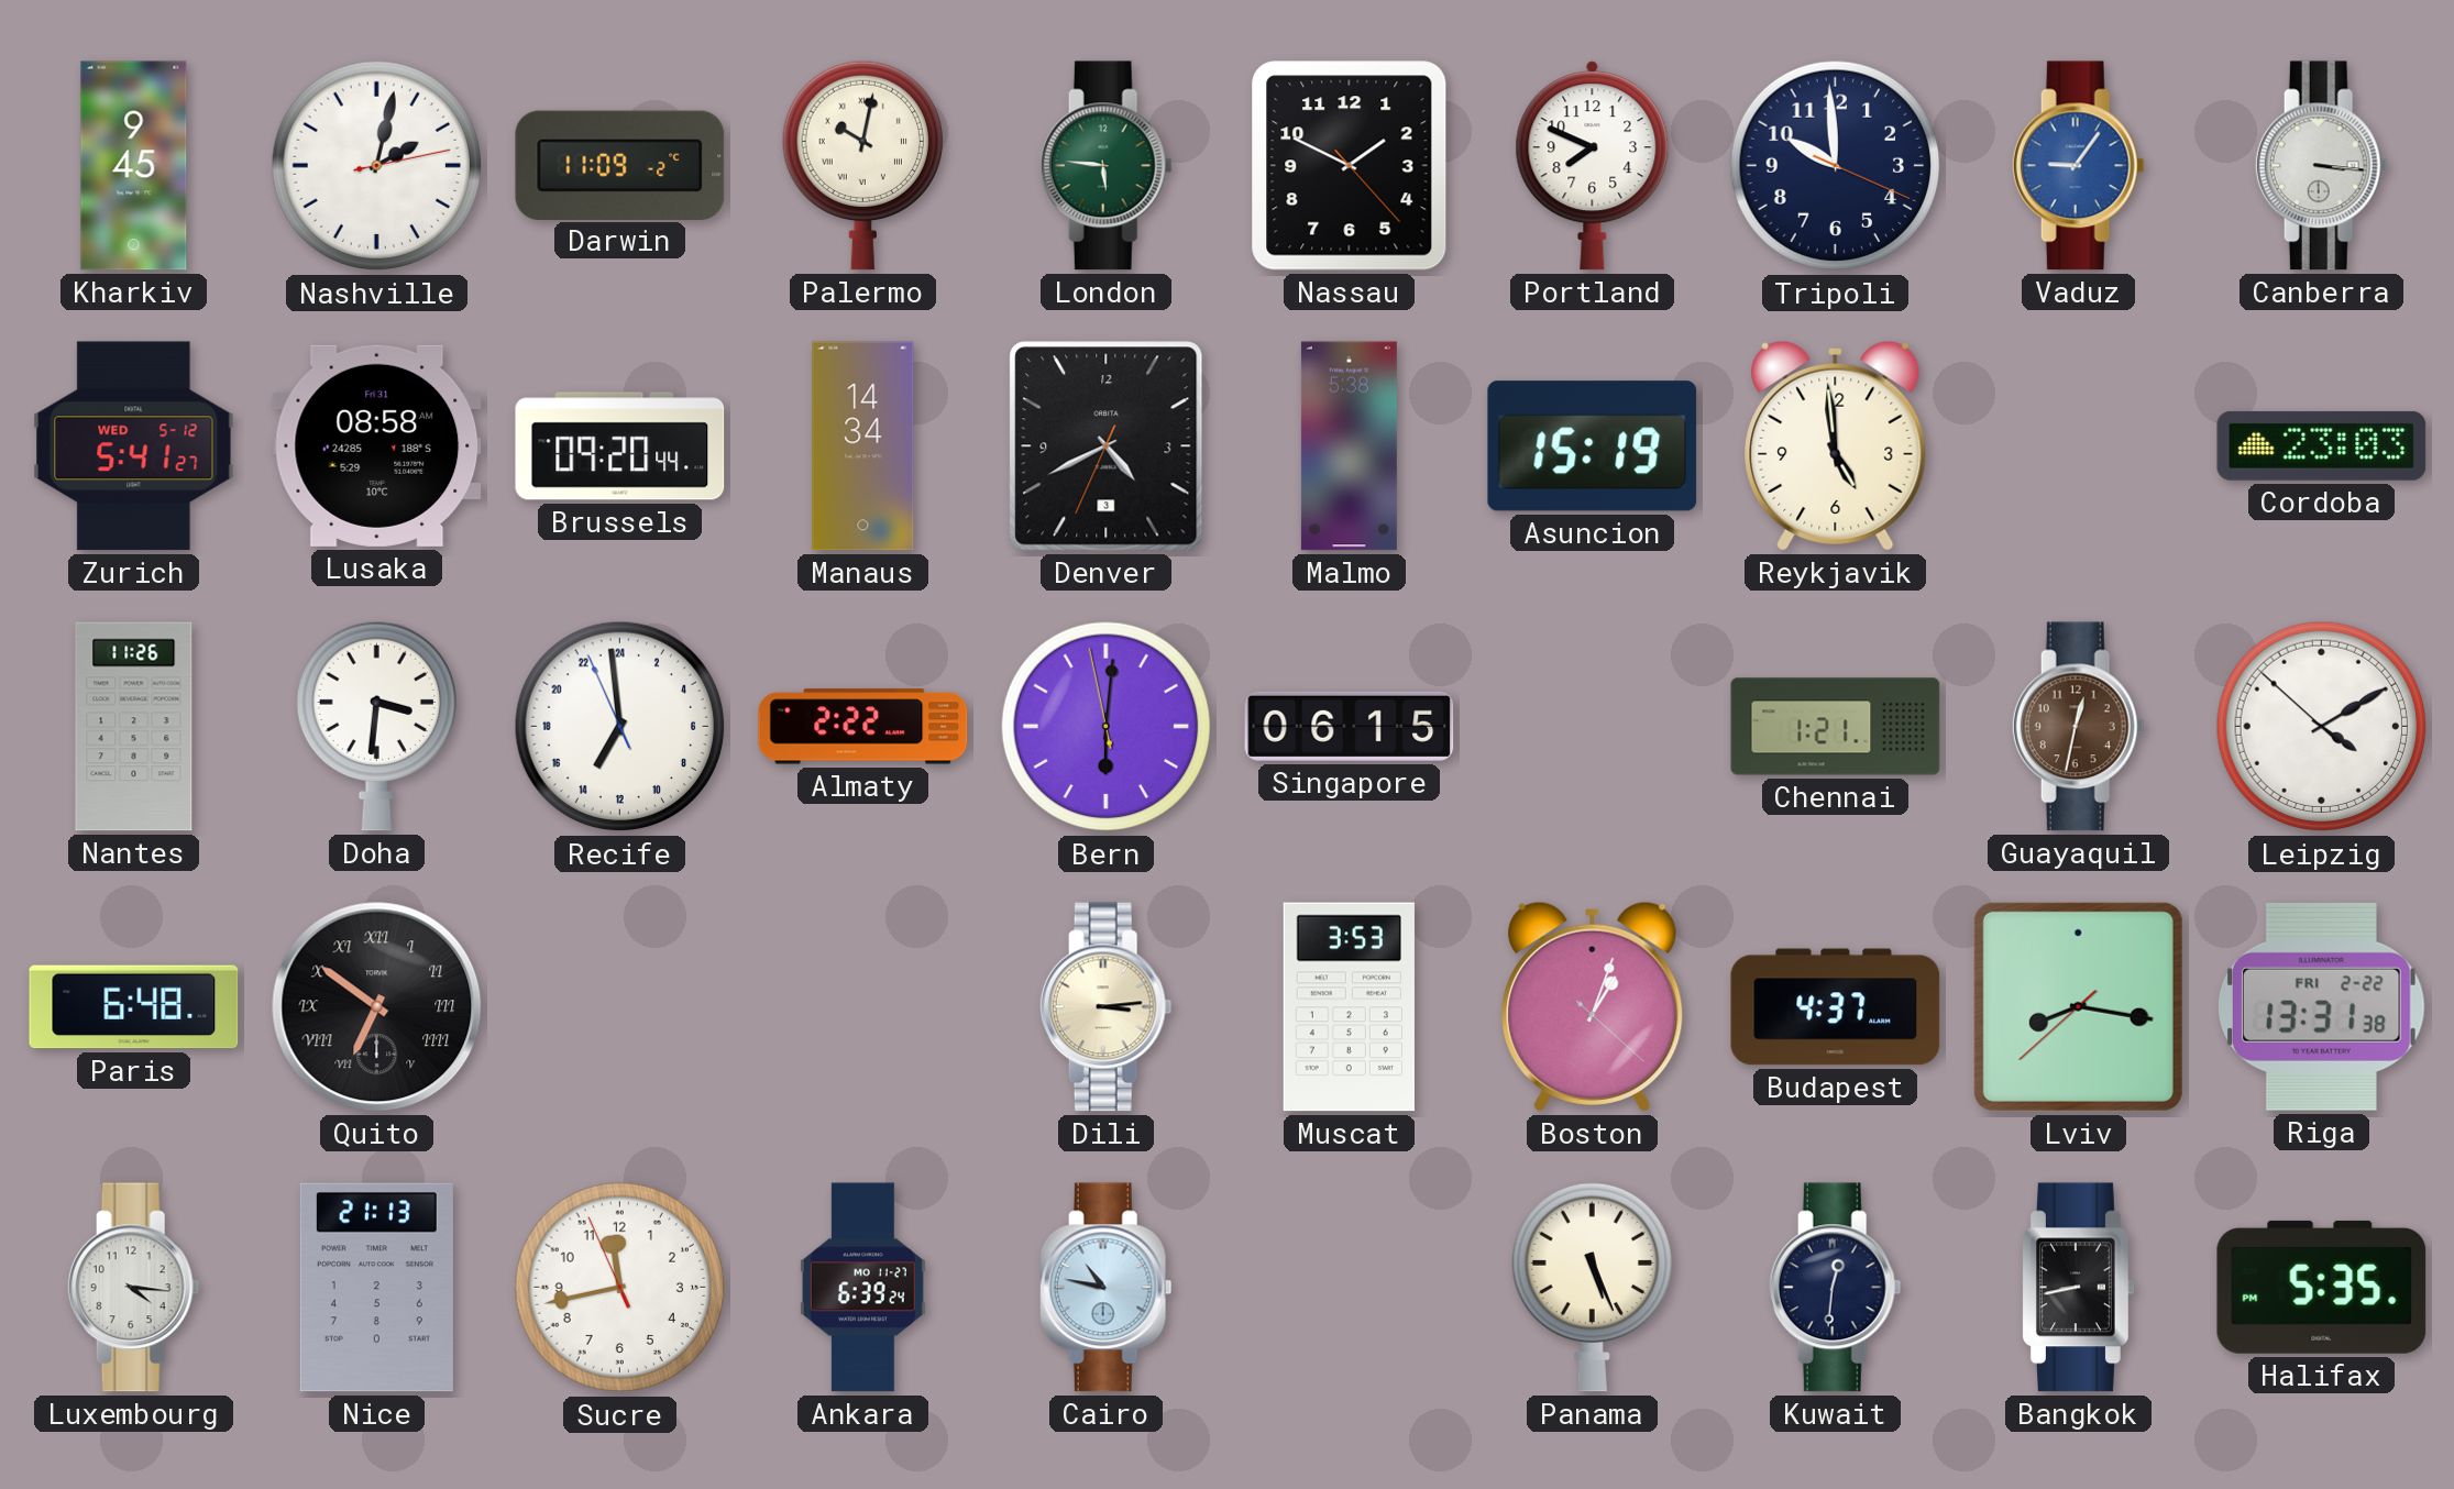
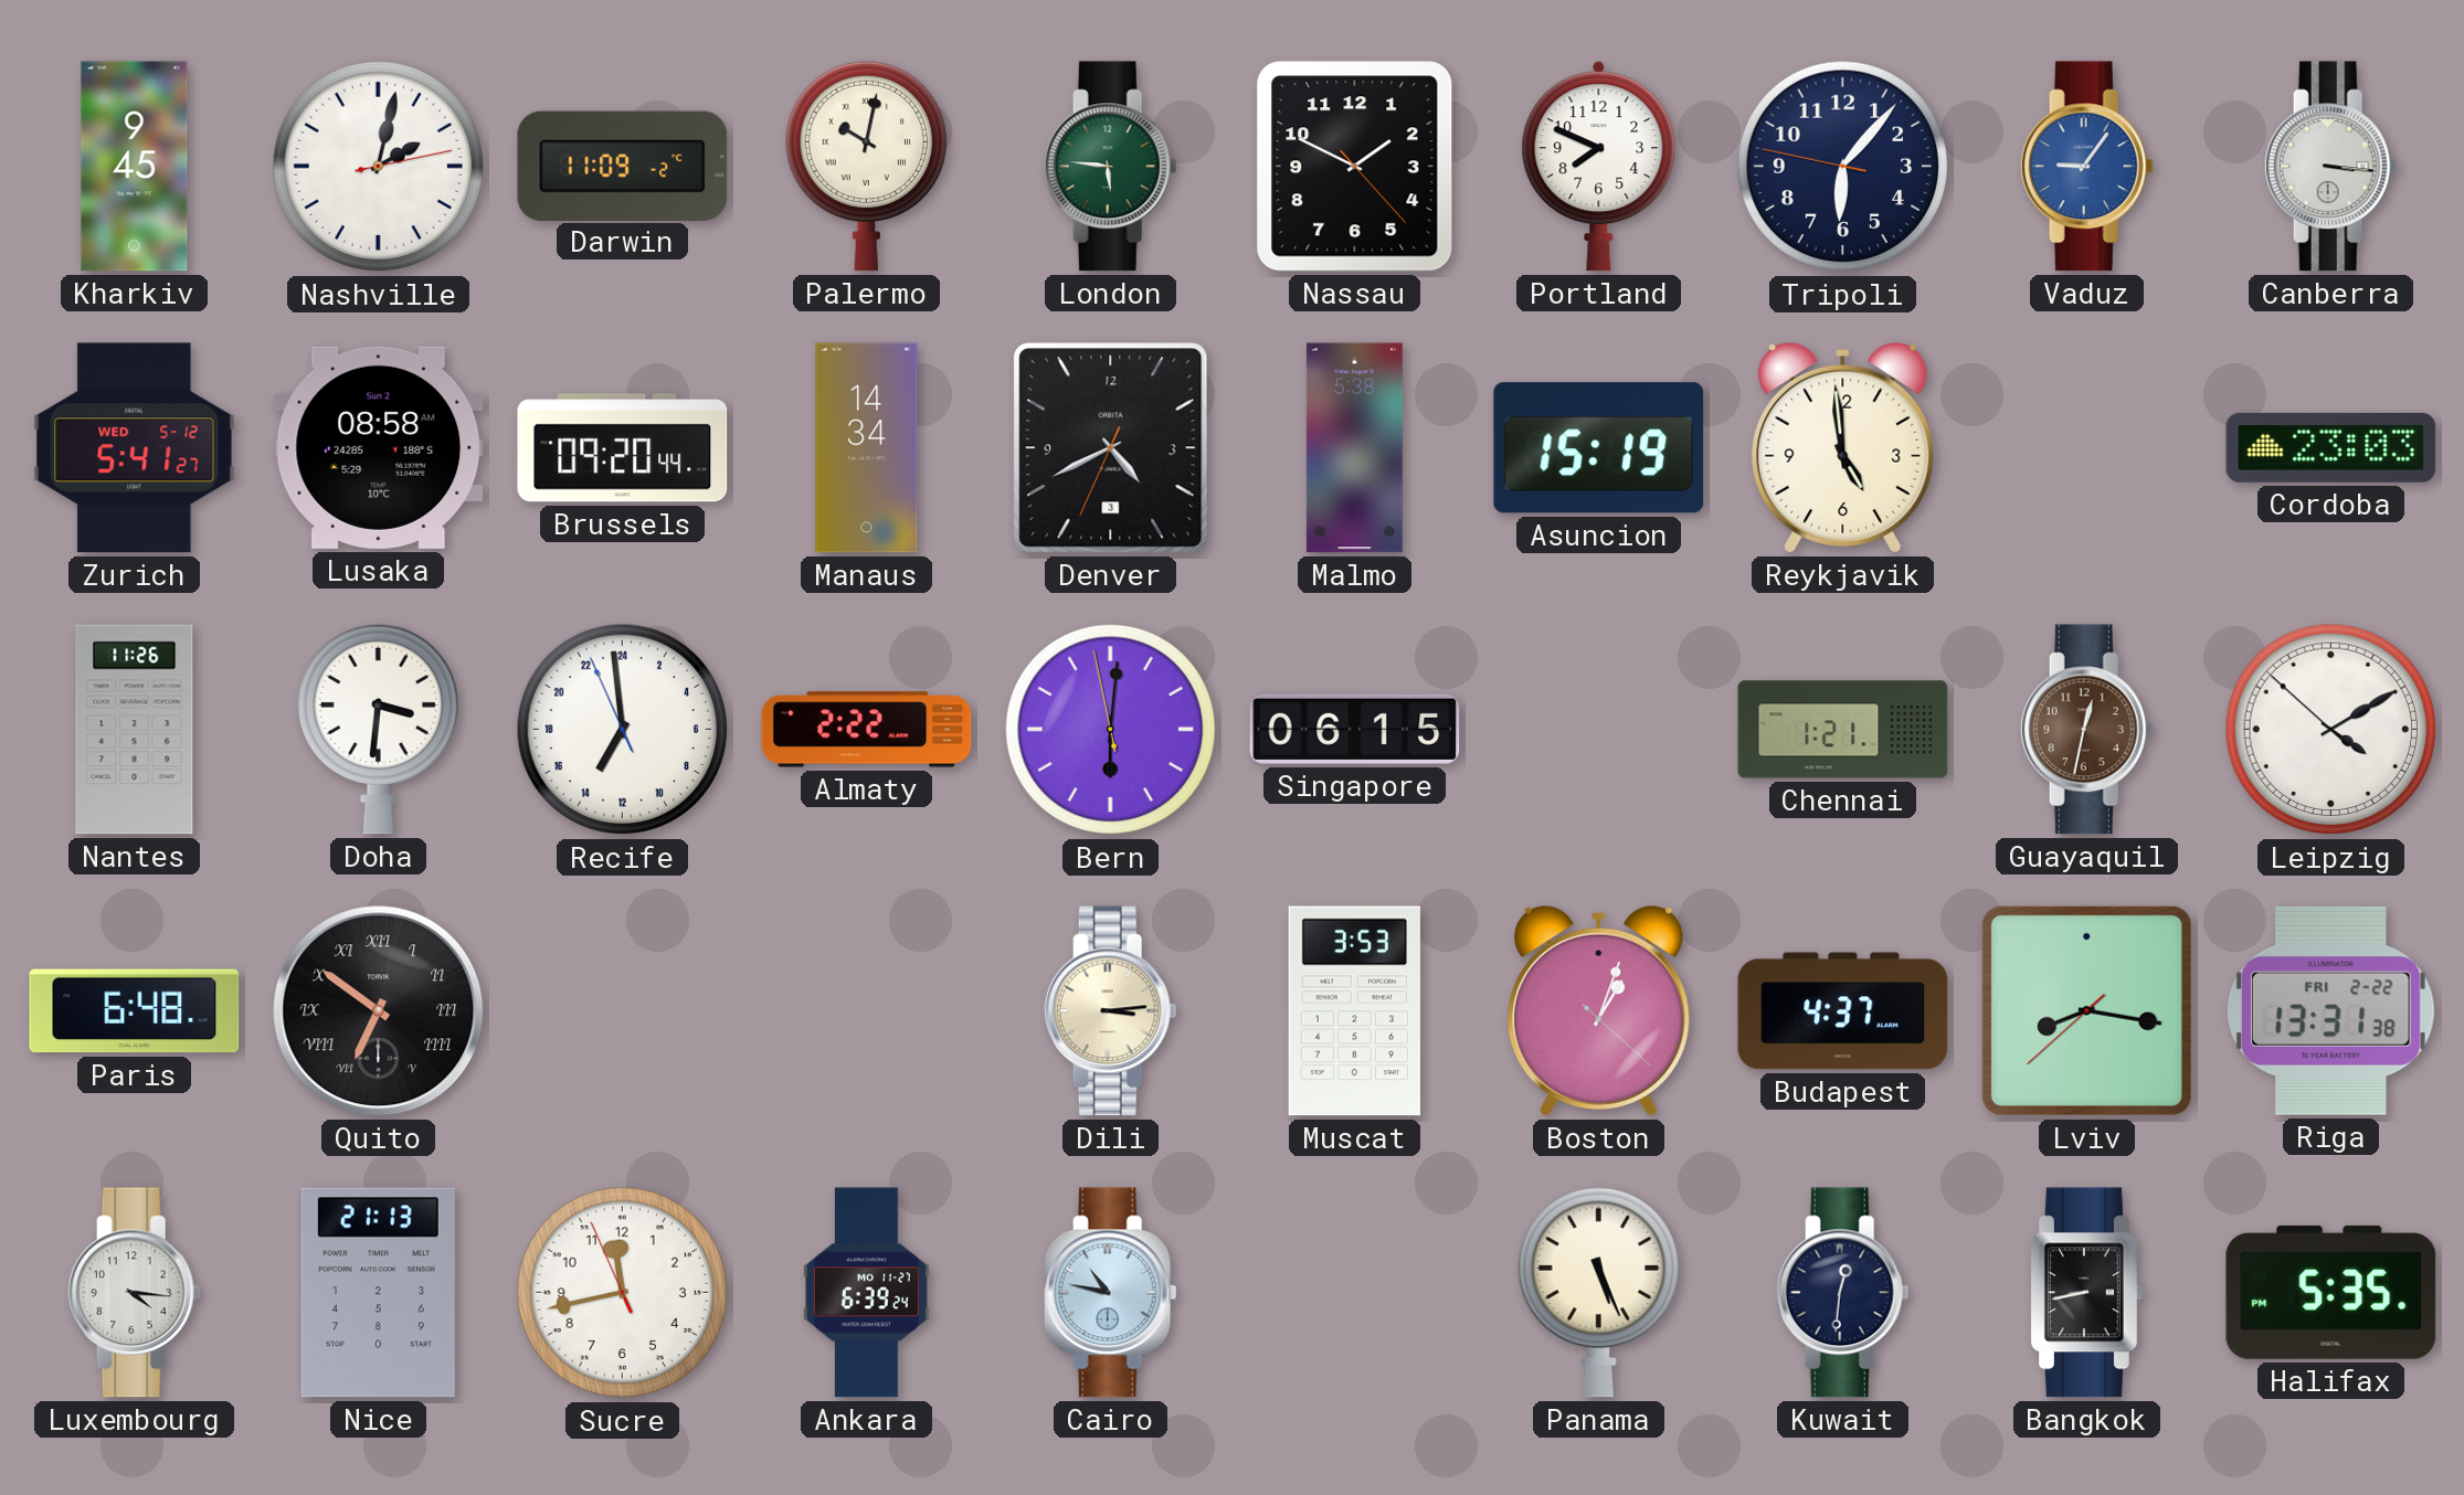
Tripoli: 9:59 -> 6:06
Lusaka date: Fri 31 -> Sun 2
